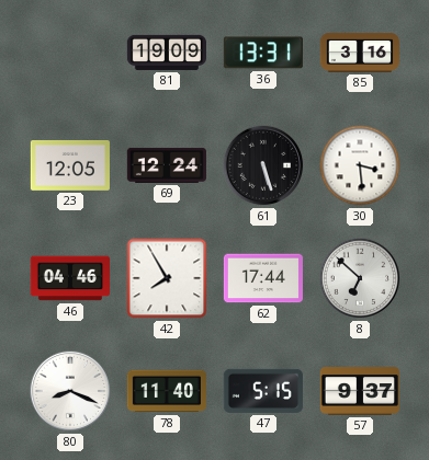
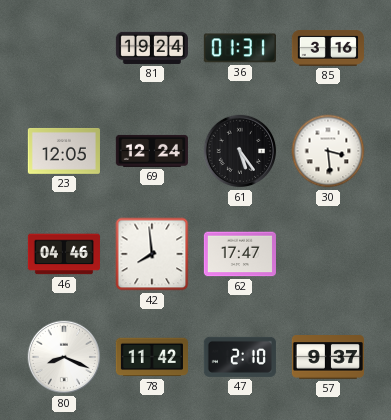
81: 19:09 -> 19:24
36: 13:31 -> 01:31
61: 5:27 -> 5:24
42: 7:55 -> 7:59
62: 17:44 -> 17:47
8: 6:52 -> none
78: 11:40 -> 11:42
47: 5:15 -> 2:10
